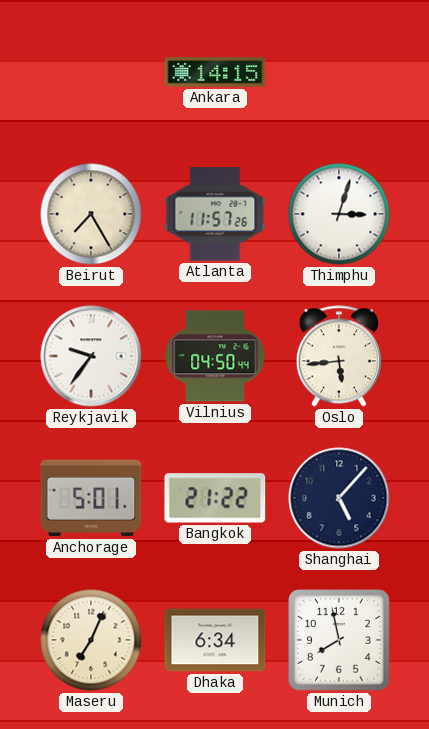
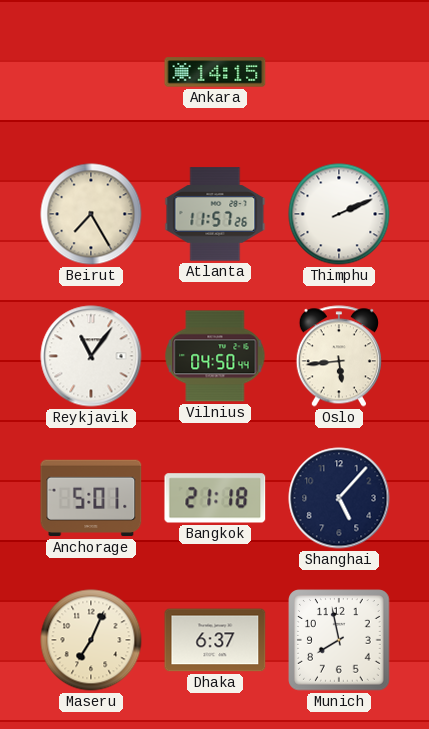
Thimphu: 3:03 -> 2:11
Reykjavik: 9:36 -> 11:06
Bangkok: 21:22 -> 21:18
Dhaka: 6:34 -> 6:37
